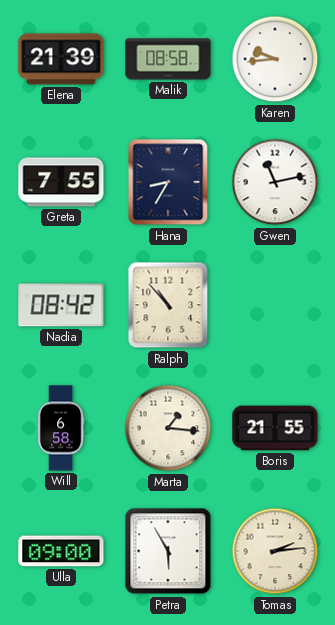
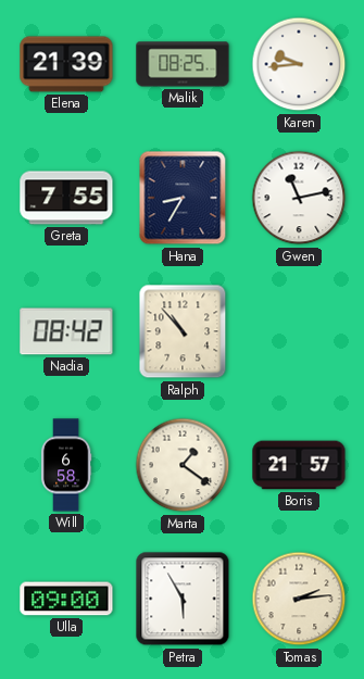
Malik: 08:58 -> 08:25
Marta: 1:16 -> 1:21
Boris: 21:55 -> 21:57
